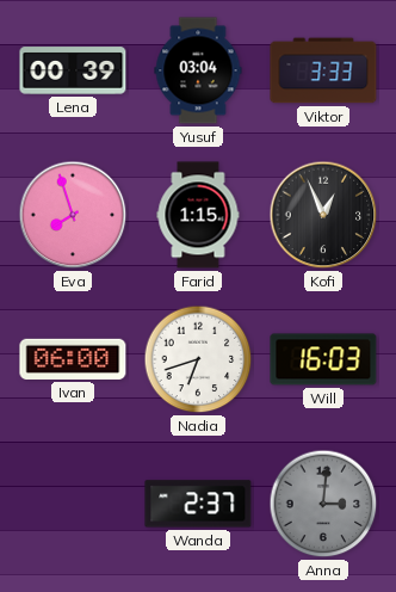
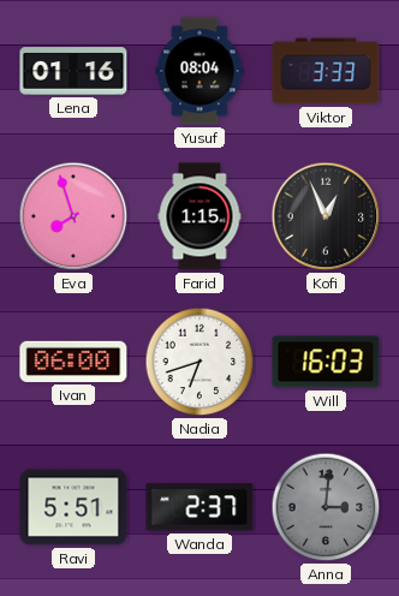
Lena: 00:39 -> 01:16
Yusuf: 03:04 -> 08:04
Ravi: none -> 5:51
